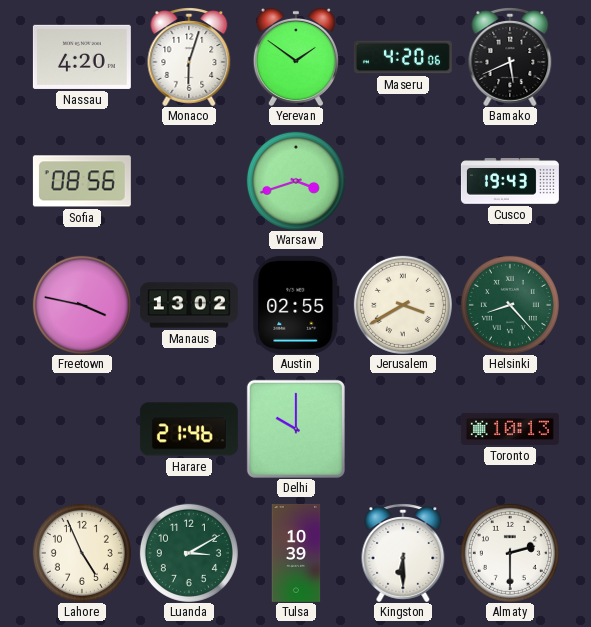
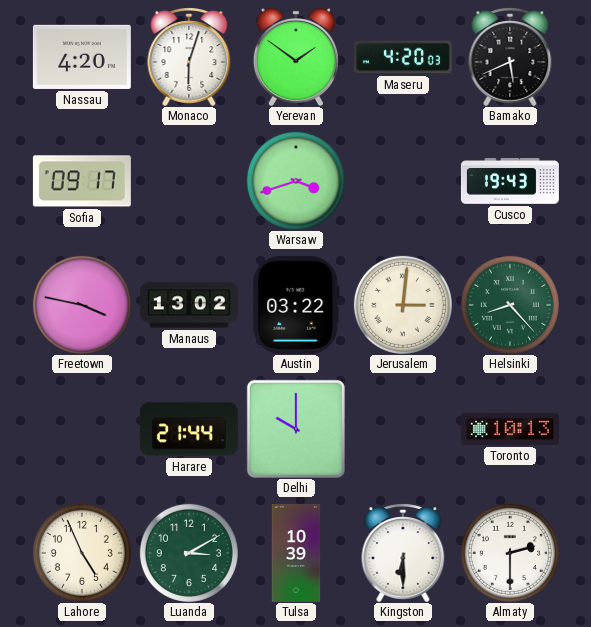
Maseru: 4:20:06 -> 4:20:03
Sofia: 08:56 -> 09:17
Austin: 02:55 -> 03:22
Jerusalem: 3:40 -> 3:01
Harare: 21:46 -> 21:44
